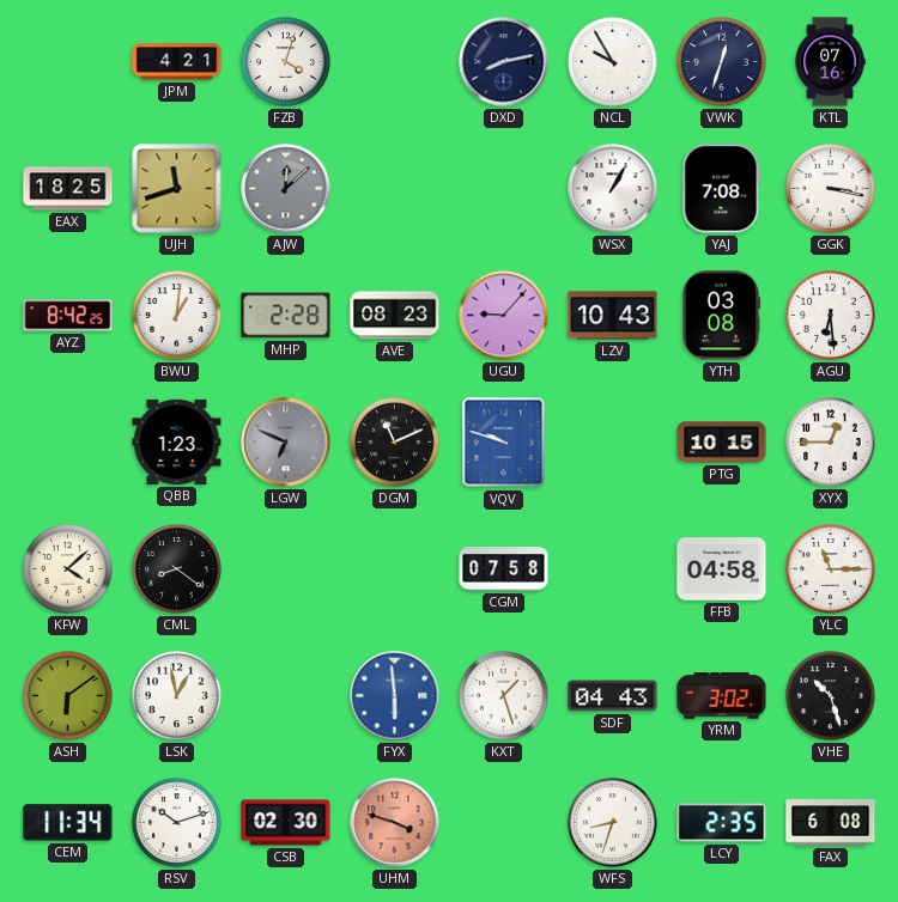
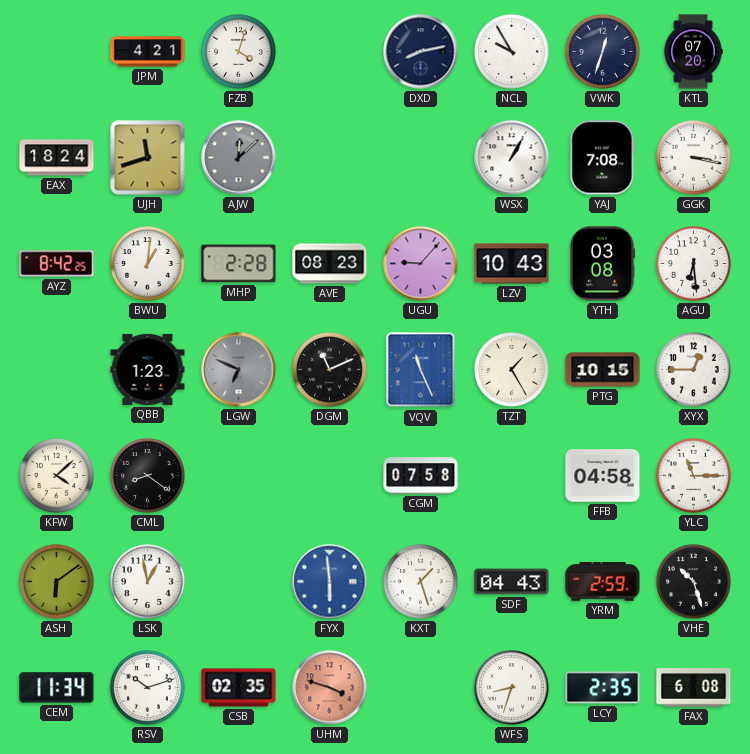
KTL: 07:16 -> 07:20
EAX: 18:25 -> 18:24
VQV: 9:48 -> 11:26
TZT: none -> 1:25
YRM: 3:02 -> 2:59
CSB: 02:30 -> 02:35
